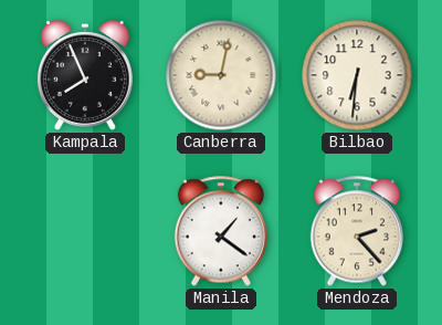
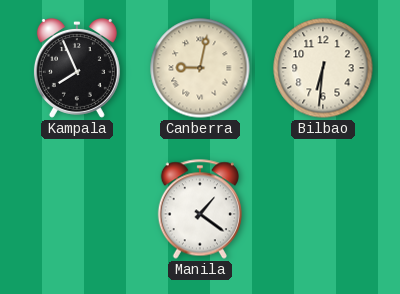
Mendoza: 2:23 -> none
